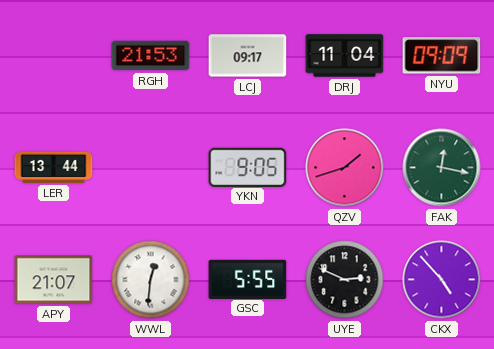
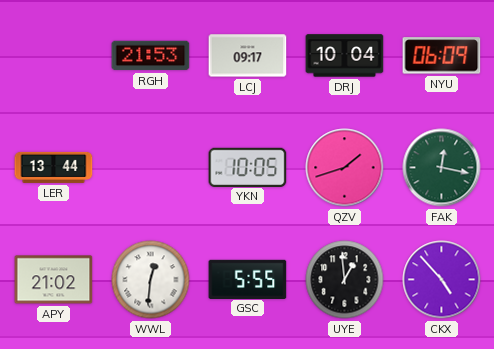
DRJ: 11:04 -> 10:04
NYU: 09:09 -> 06:09
YKN: 9:05 -> 10:05
APY: 21:07 -> 21:02
UYE: 2:49 -> 12:59
